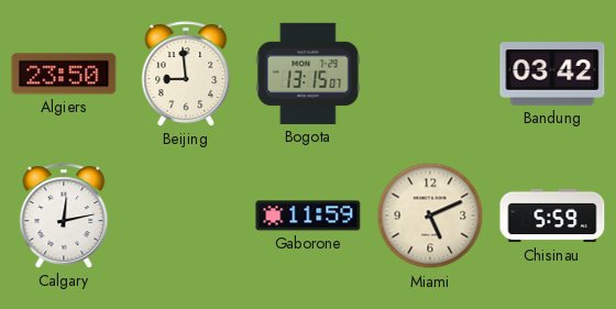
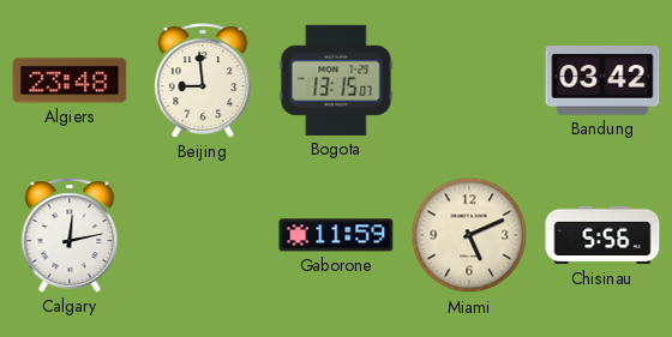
Algiers: 23:50 -> 23:48
Chisinau: 5:59 -> 5:56
